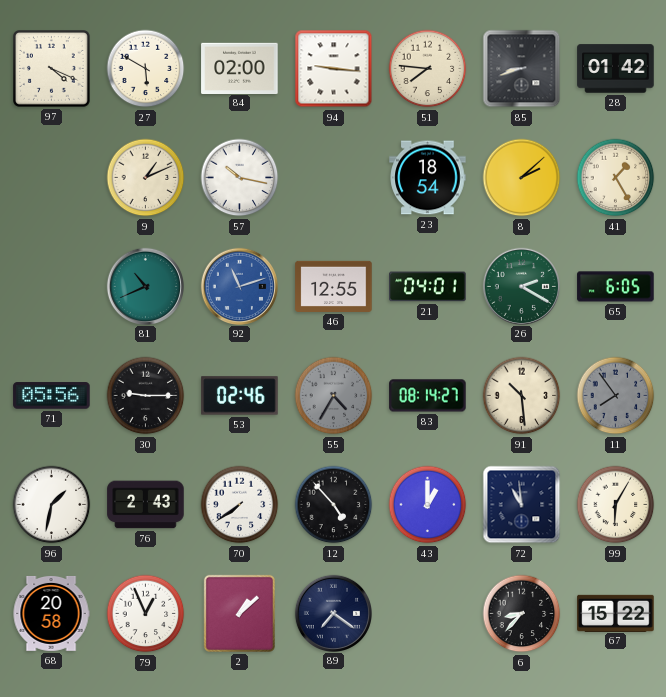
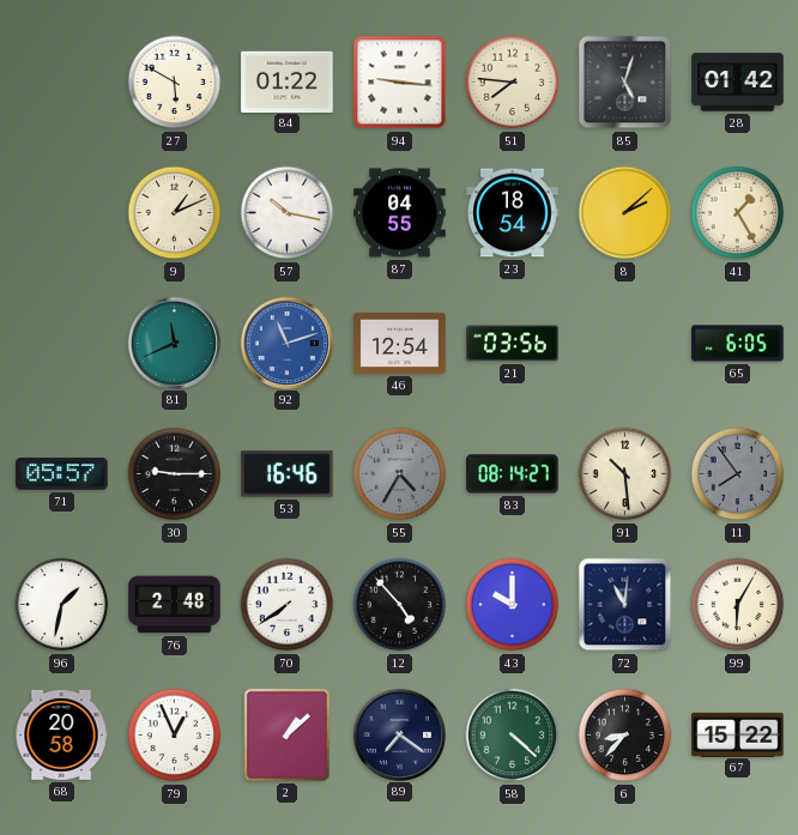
97: 4:19 -> none
84: 02:00 -> 01:22
85: 8:42 -> 5:03
87: none -> 04:55
81: 10:41 -> 11:41
46: 12:55 -> 12:54
21: 04:01 -> 03:56
26: 2:20 -> none
71: 05:56 -> 05:57
53: 02:46 -> 16:46
76: 2:43 -> 2:48
43: 1:00 -> 10:00
72: 10:59 -> 11:01
58: none -> 4:22
